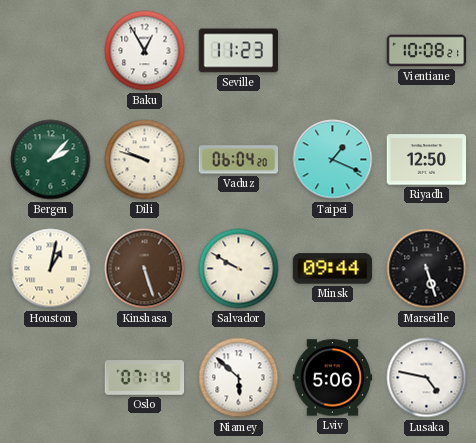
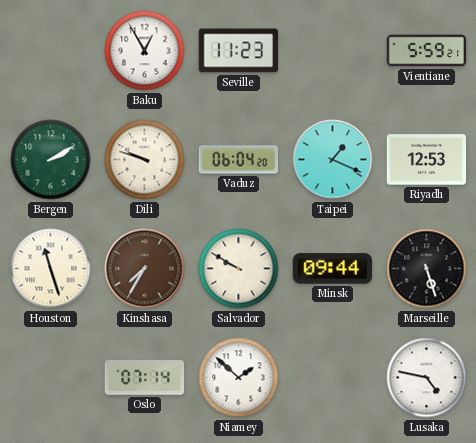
Vientiane: 10:08 -> 5:59
Bergen: 2:07 -> 2:10
Riyadh: 12:50 -> 12:53
Houston: 1:02 -> 11:27
Kinshasa: 5:27 -> 7:35
Niamey: 5:52 -> 1:52
Lviv: 5:06 -> none
